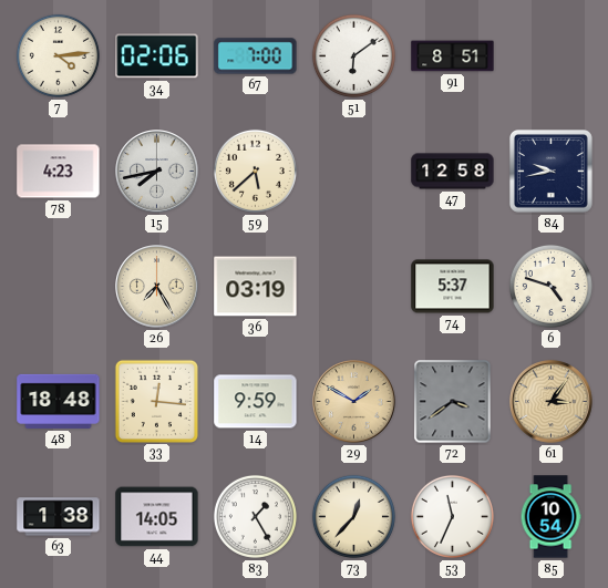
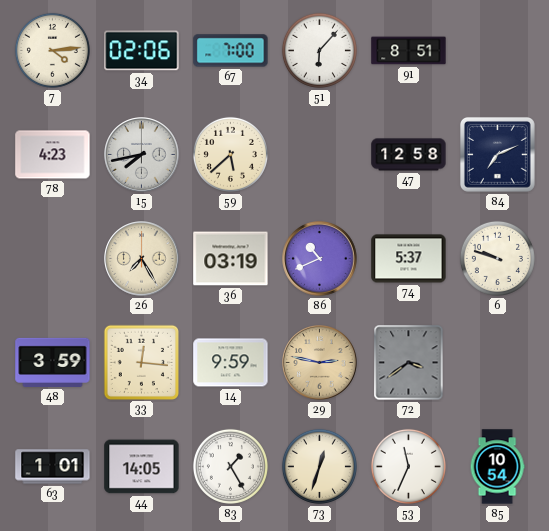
51: 6:09 -> 6:07
84: 9:43 -> 7:11
86: none -> 10:41
6: 4:48 -> 9:48
48: 18:48 -> 3:59
29: 1:50 -> 2:47
61: 3:06 -> none
63: 1:38 -> 1:01
73: 12:37 -> 12:33
